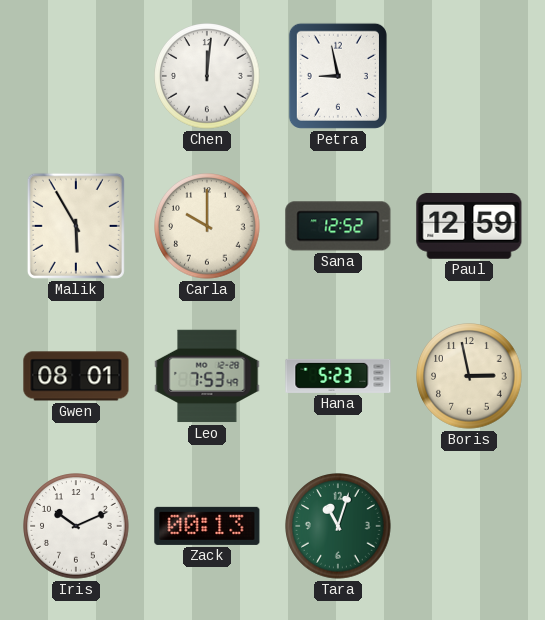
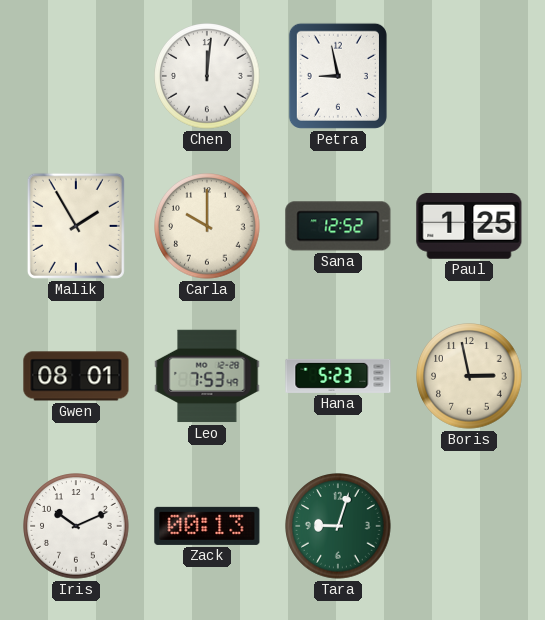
Malik: 5:55 -> 1:55
Paul: 12:59 -> 1:25
Tara: 11:03 -> 9:03
